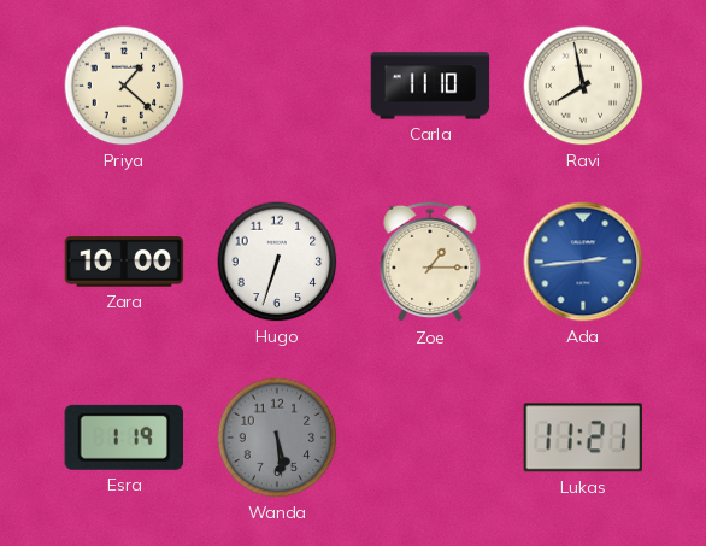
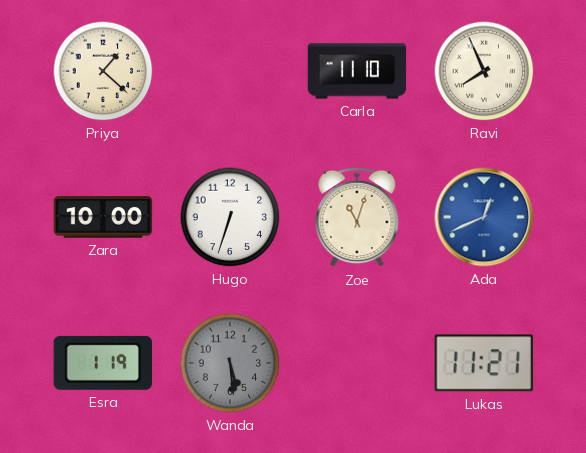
Ravi: 7:58 -> 7:56
Zoe: 1:15 -> 11:03
Ada: 2:44 -> 12:41
